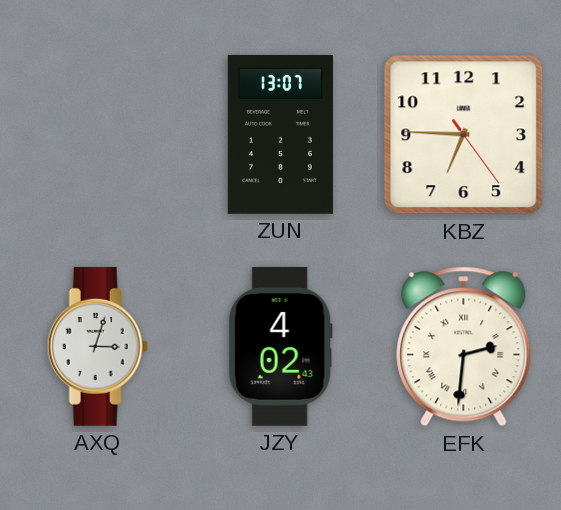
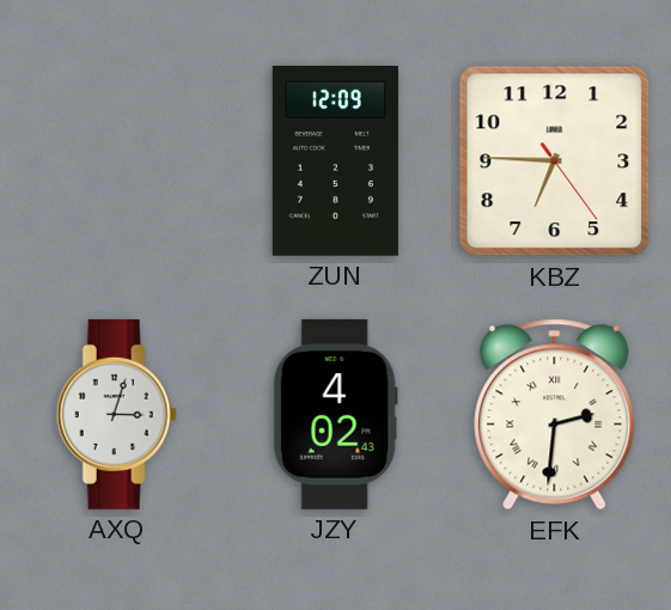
ZUN: 13:07 -> 12:09
